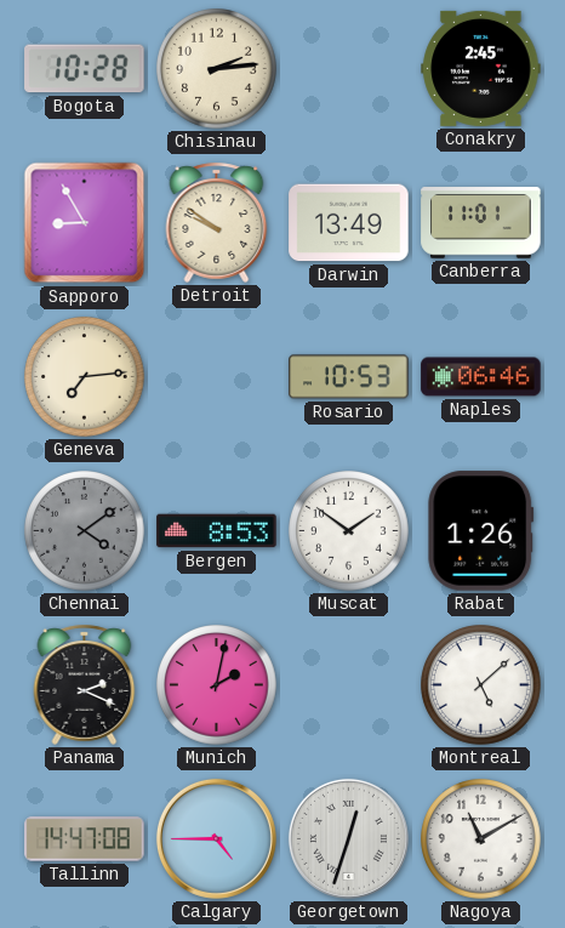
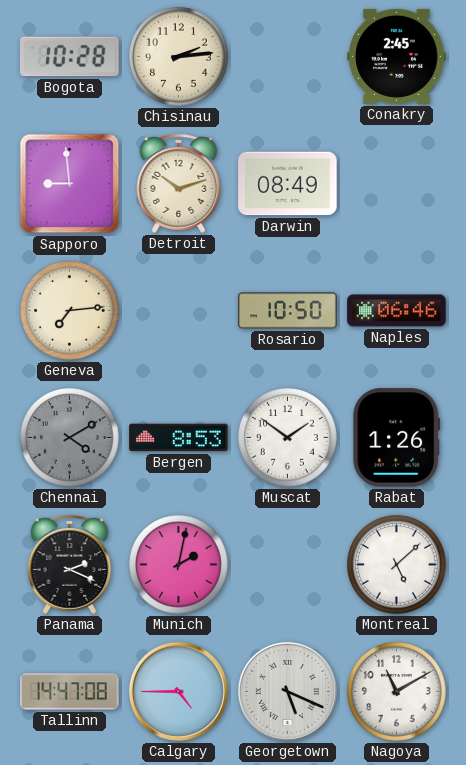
Sapporo: 8:55 -> 8:59
Detroit: 9:51 -> 10:12
Darwin: 13:49 -> 08:49
Canberra: 11:01 -> none
Rosario: 10:53 -> 10:50
Chennai: 4:09 -> 4:10
Georgetown: 12:33 -> 5:19
